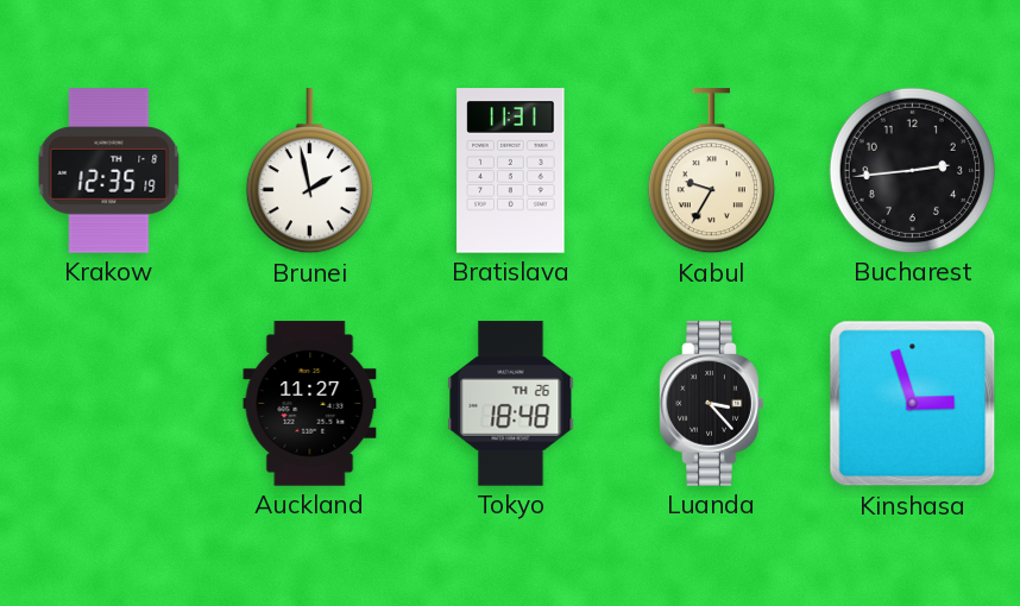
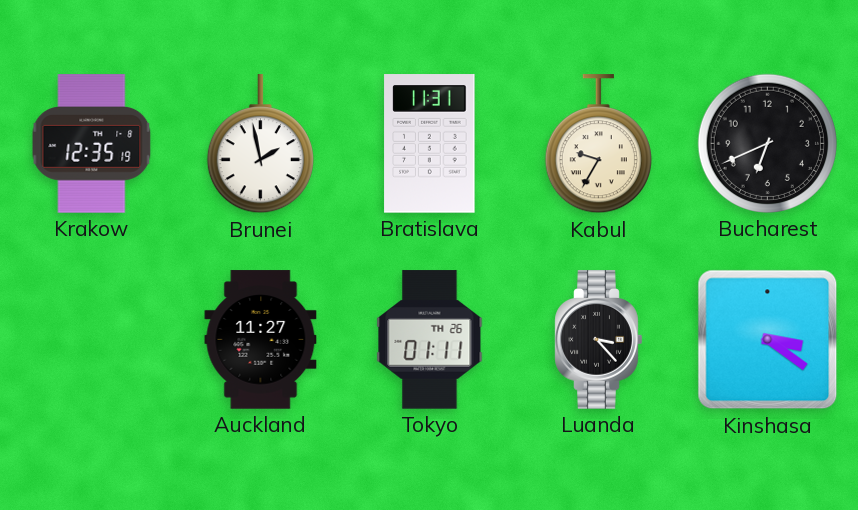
Bucharest: 2:44 -> 6:41
Tokyo: 18:48 -> 01:11
Kinshasa: 2:57 -> 3:21
